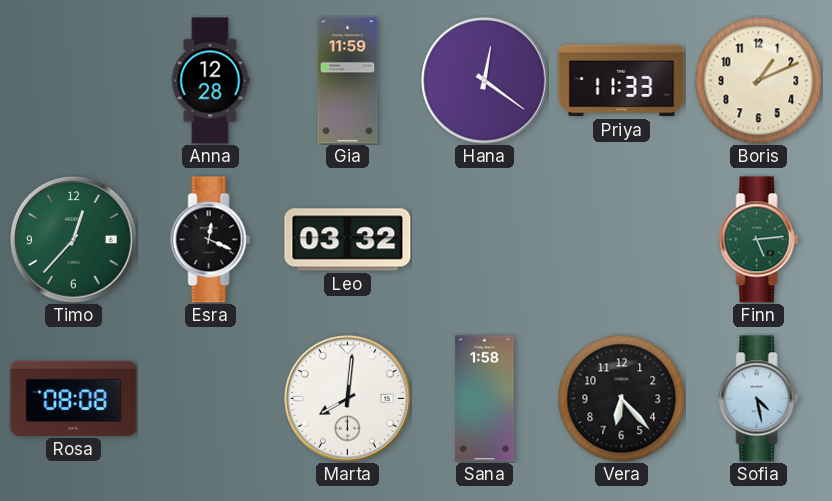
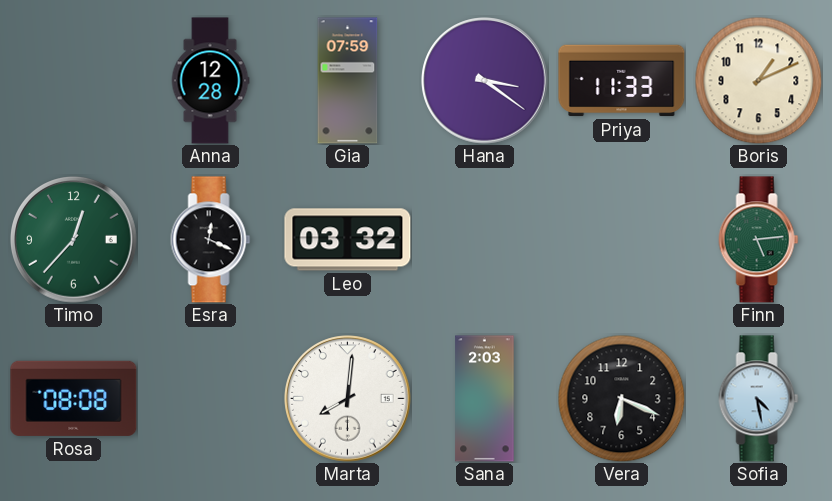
Gia: 11:59 -> 07:59
Hana: 12:21 -> 3:21
Sana: 1:58 -> 2:03
Vera: 6:23 -> 6:19
